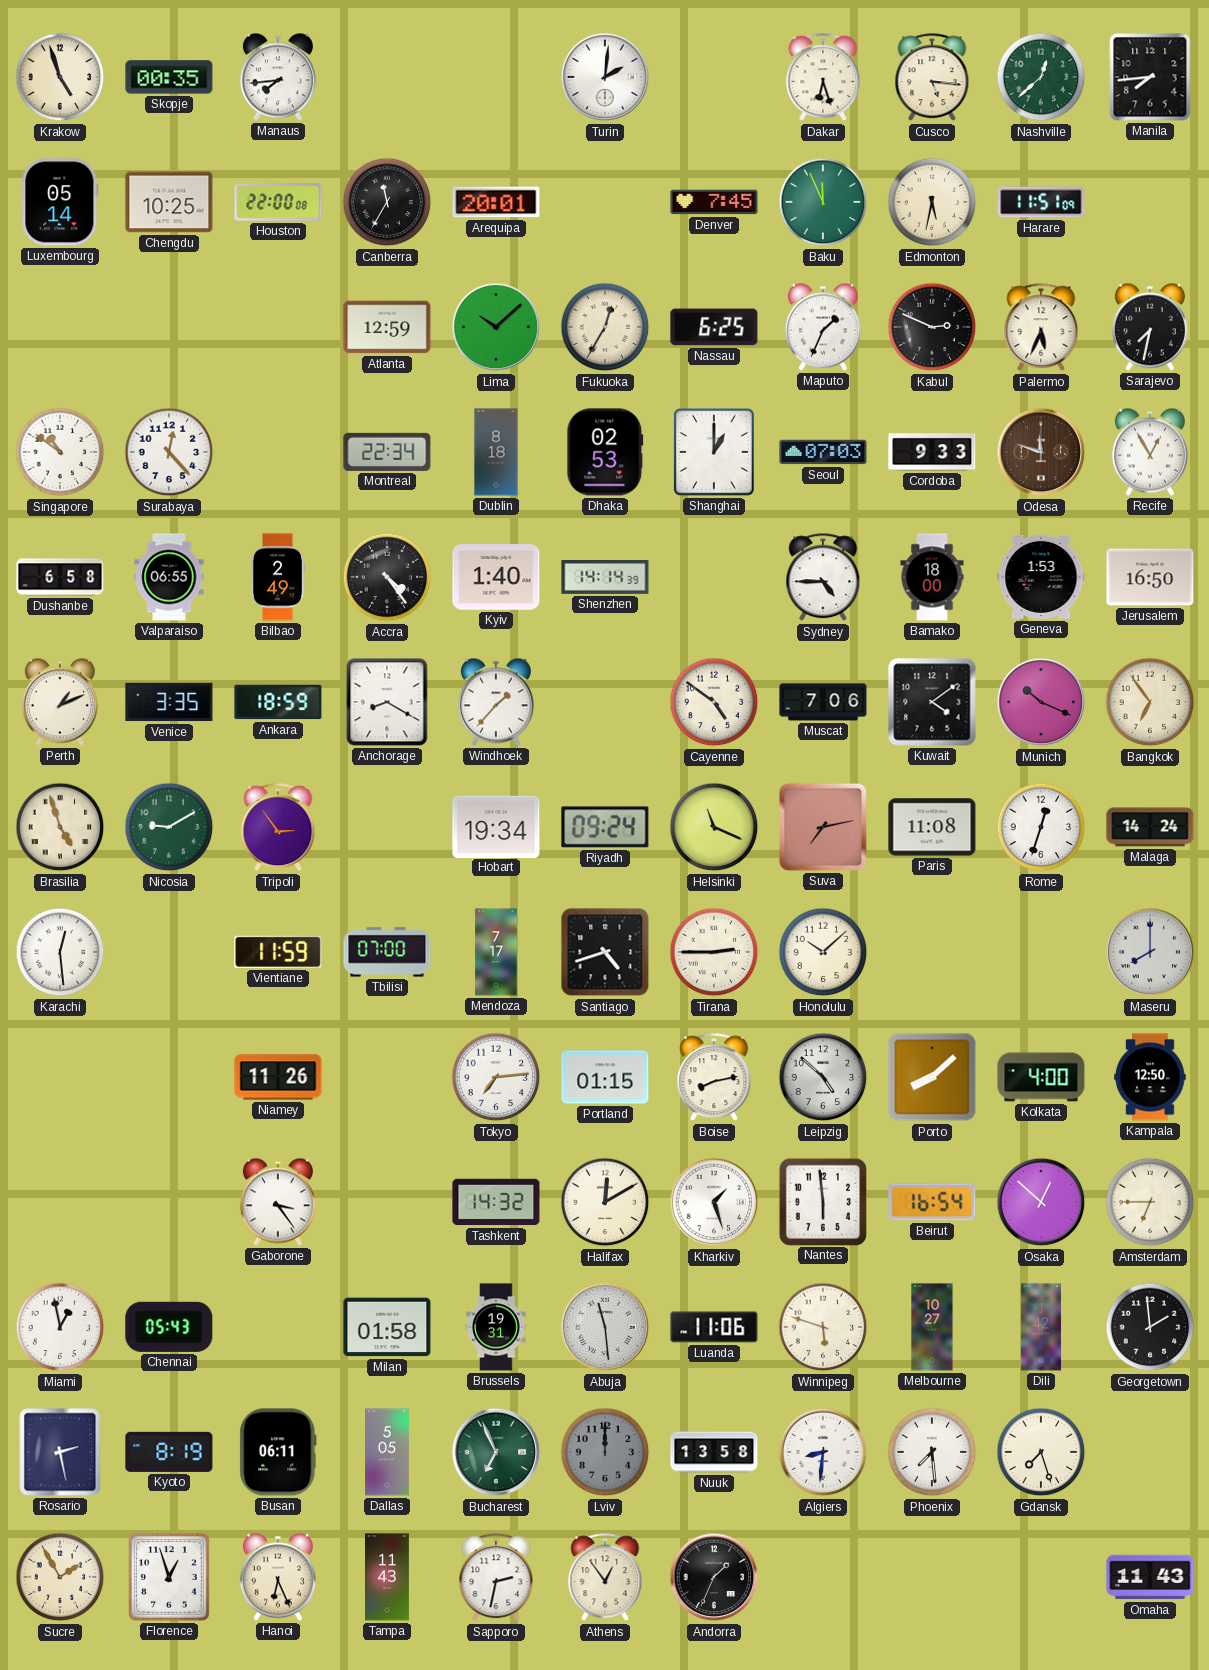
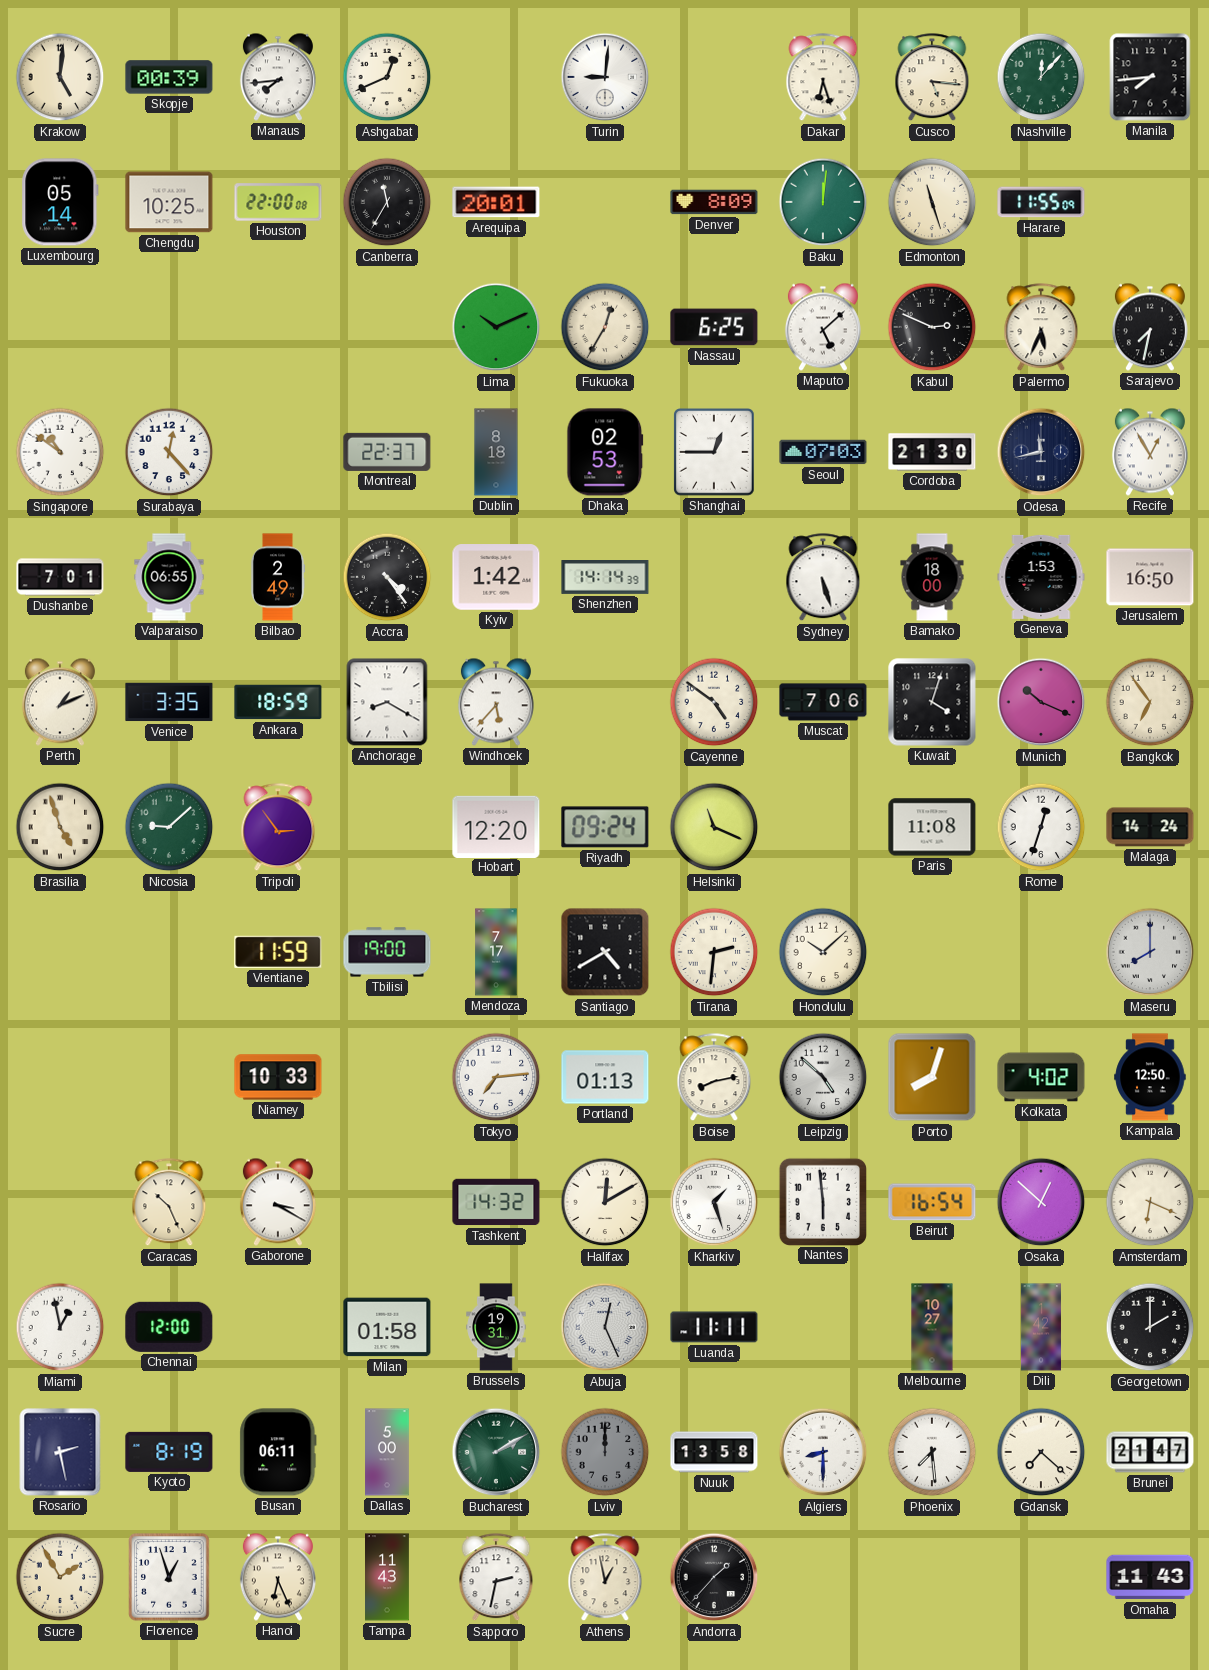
Krakow: 4:57 -> 5:01
Skopje: 00:35 -> 00:39
Ashgabat: none -> 12:41
Turin: 2:01 -> 9:01
Nashville: 12:38 -> 12:07
Denver: 7:45 -> 8:09
Baku: 11:56 -> 12:01
Edmonton: 5:32 -> 11:27
Harare: 11:51 -> 11:55
Atlanta: 12:59 -> none
Lima: 10:08 -> 10:11
Maputo: 1:34 -> 5:08
Montreal: 22:34 -> 22:37
Shanghai: 1:00 -> 12:45
Cordoba: 9:33 -> 21:30
Odesa: 11:48 -> 11:43
Odesa dial: brown -> navy
Dushanbe: 6:58 -> 7:01
Kyiv: 1:40 -> 1:42
Sydney: 4:45 -> 5:27
Windhoek: 1:37 -> 5:37
Kuwait: 4:09 -> 4:03
Nicosia: 9:10 -> 9:08
Hobart: 19:34 -> 12:20
Suva: 7:13 -> none
Karachi: 12:29 -> none
Tbilisi: 07:00 -> 19:00
Santiago: 4:42 -> 4:40
Tirana: 2:45 -> 2:31
Niamey: 11:26 -> 10:33
Portland: 01:15 -> 01:13
Porto: 8:08 -> 8:03
Kolkata: 4:00 -> 4:02
Caracas: none -> 10:26
Gaborone: 3:24 -> 3:20
Amsterdam: 6:45 -> 6:19
Chennai: 05:43 -> 12:00
Abuja: 11:29 -> 12:26
Luanda: 11:06 -> 11:11
Winnipeg: 5:48 -> none
Georgetown: 1:59 -> 2:00
Dallas: 5:05 -> 5:00
Bucharest: 6:56 -> 2:10
Algiers: 8:31 -> 8:30
Gdansk: 7:27 -> 7:22
Brunei: none -> 21:47
Athens: 12:54 -> 12:58
Andorra: 1:34 -> 1:37
